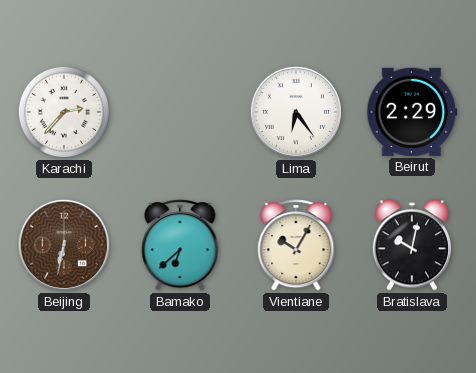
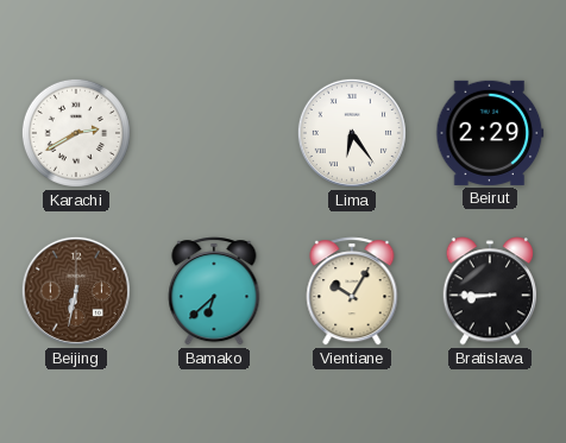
Karachi: 2:37 -> 2:40
Bratislava: 10:02 -> 8:45
